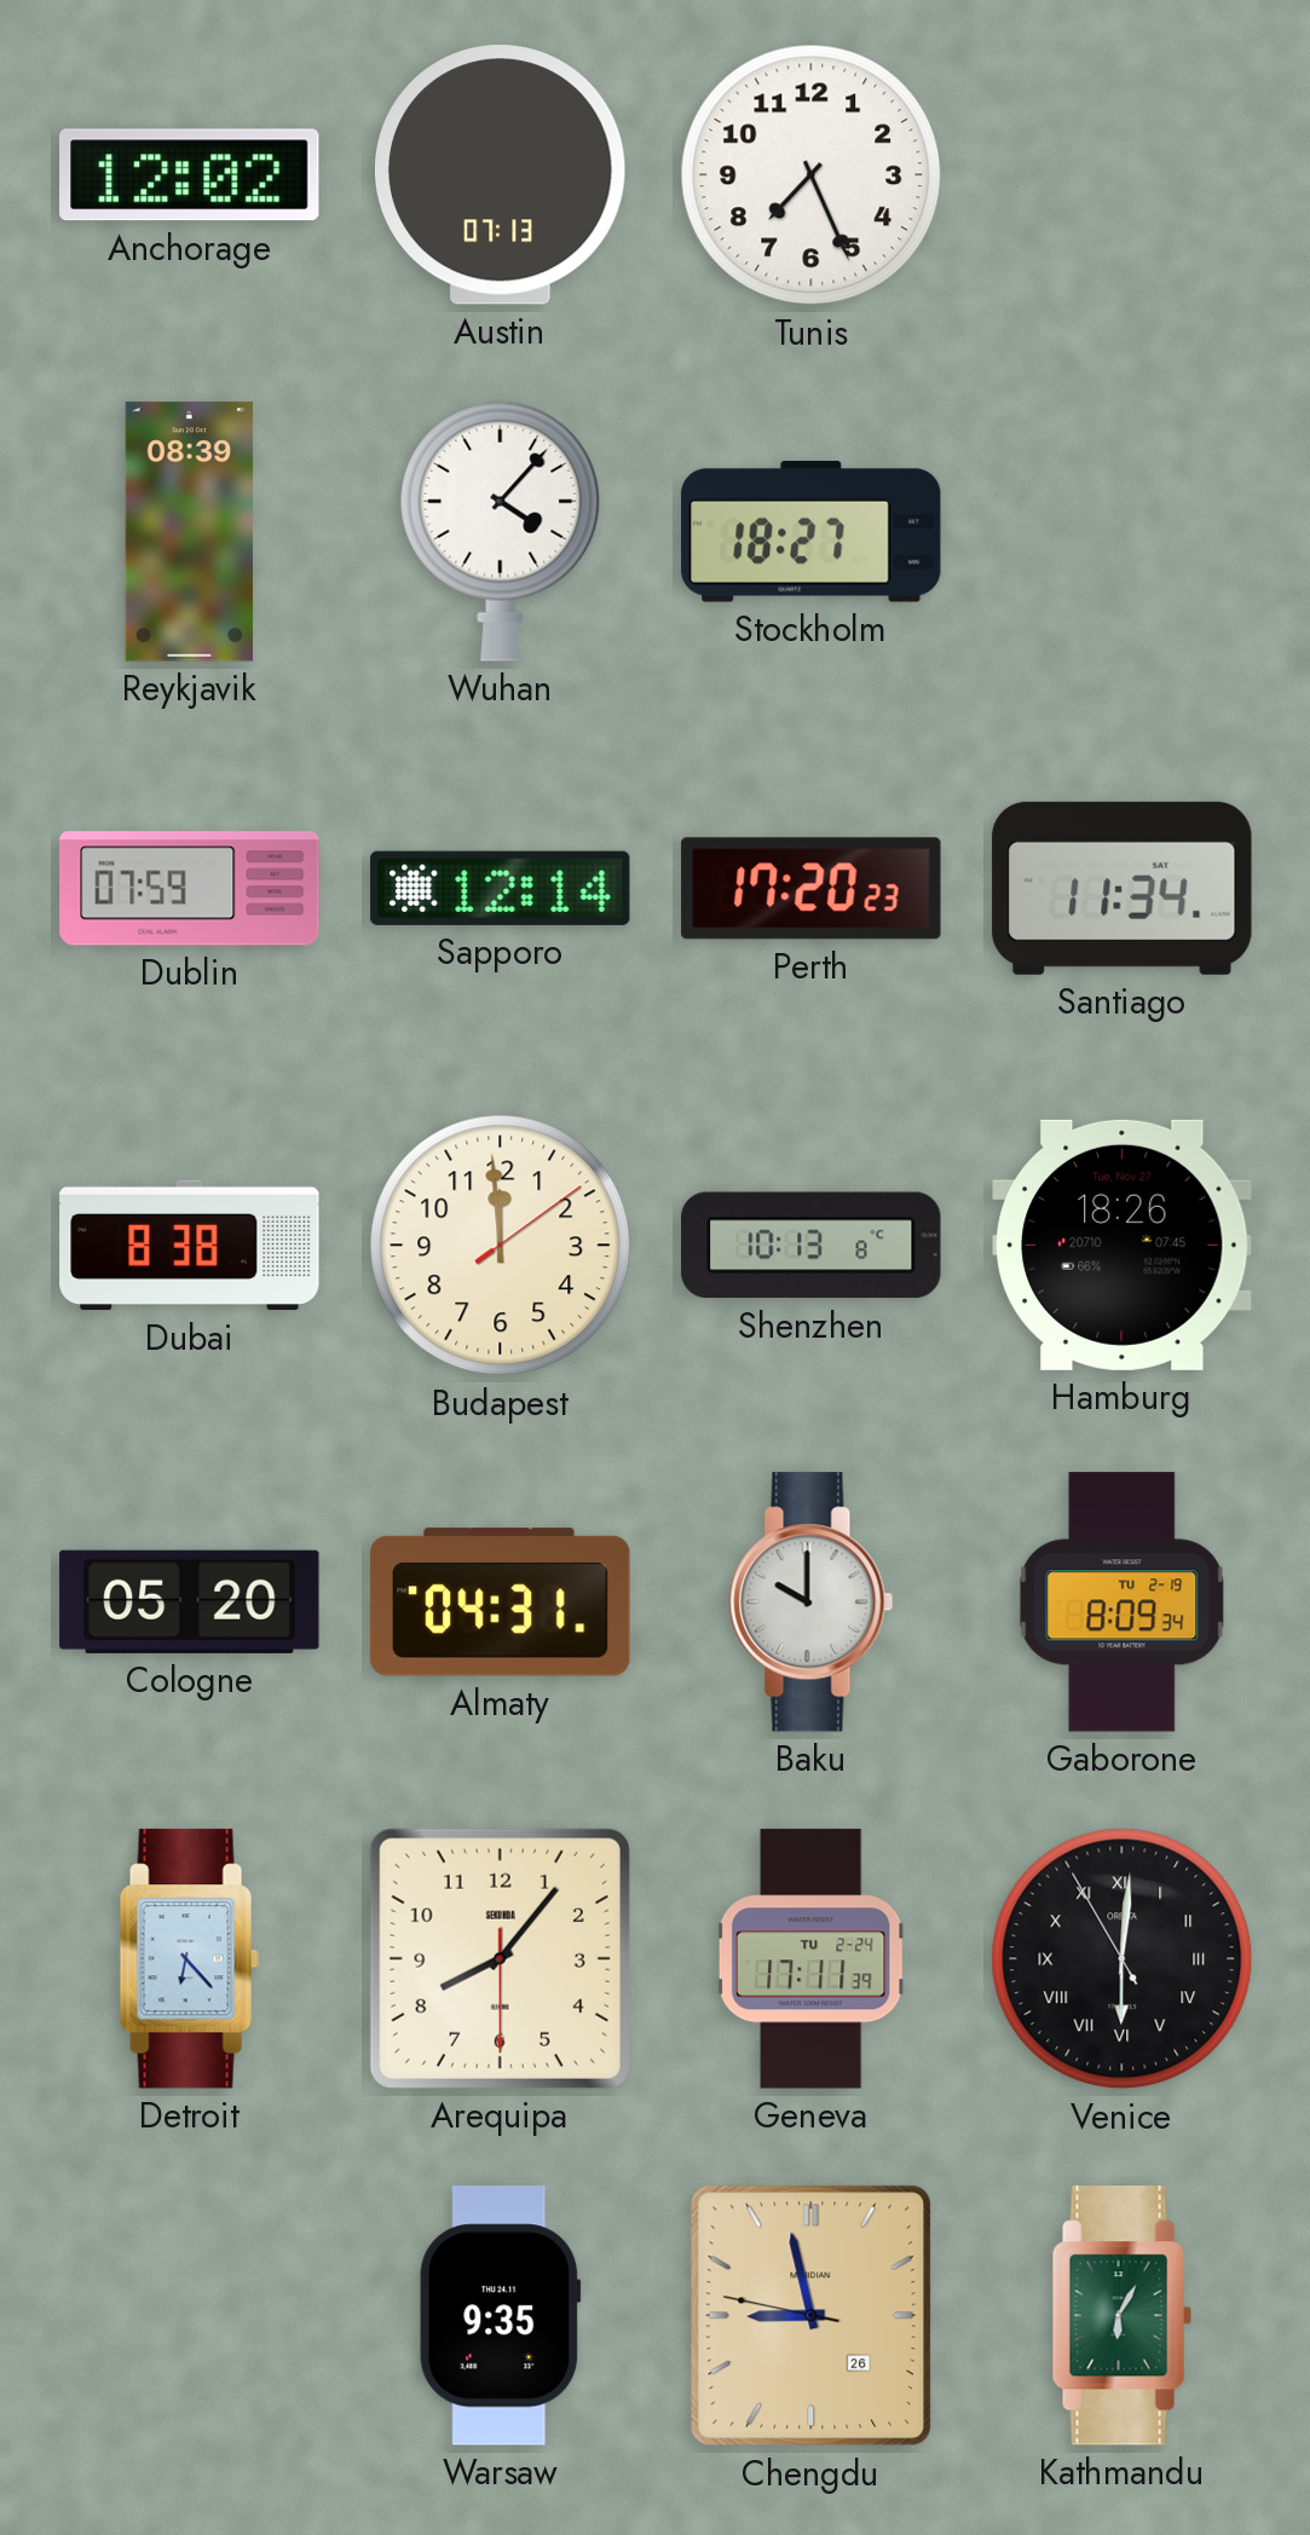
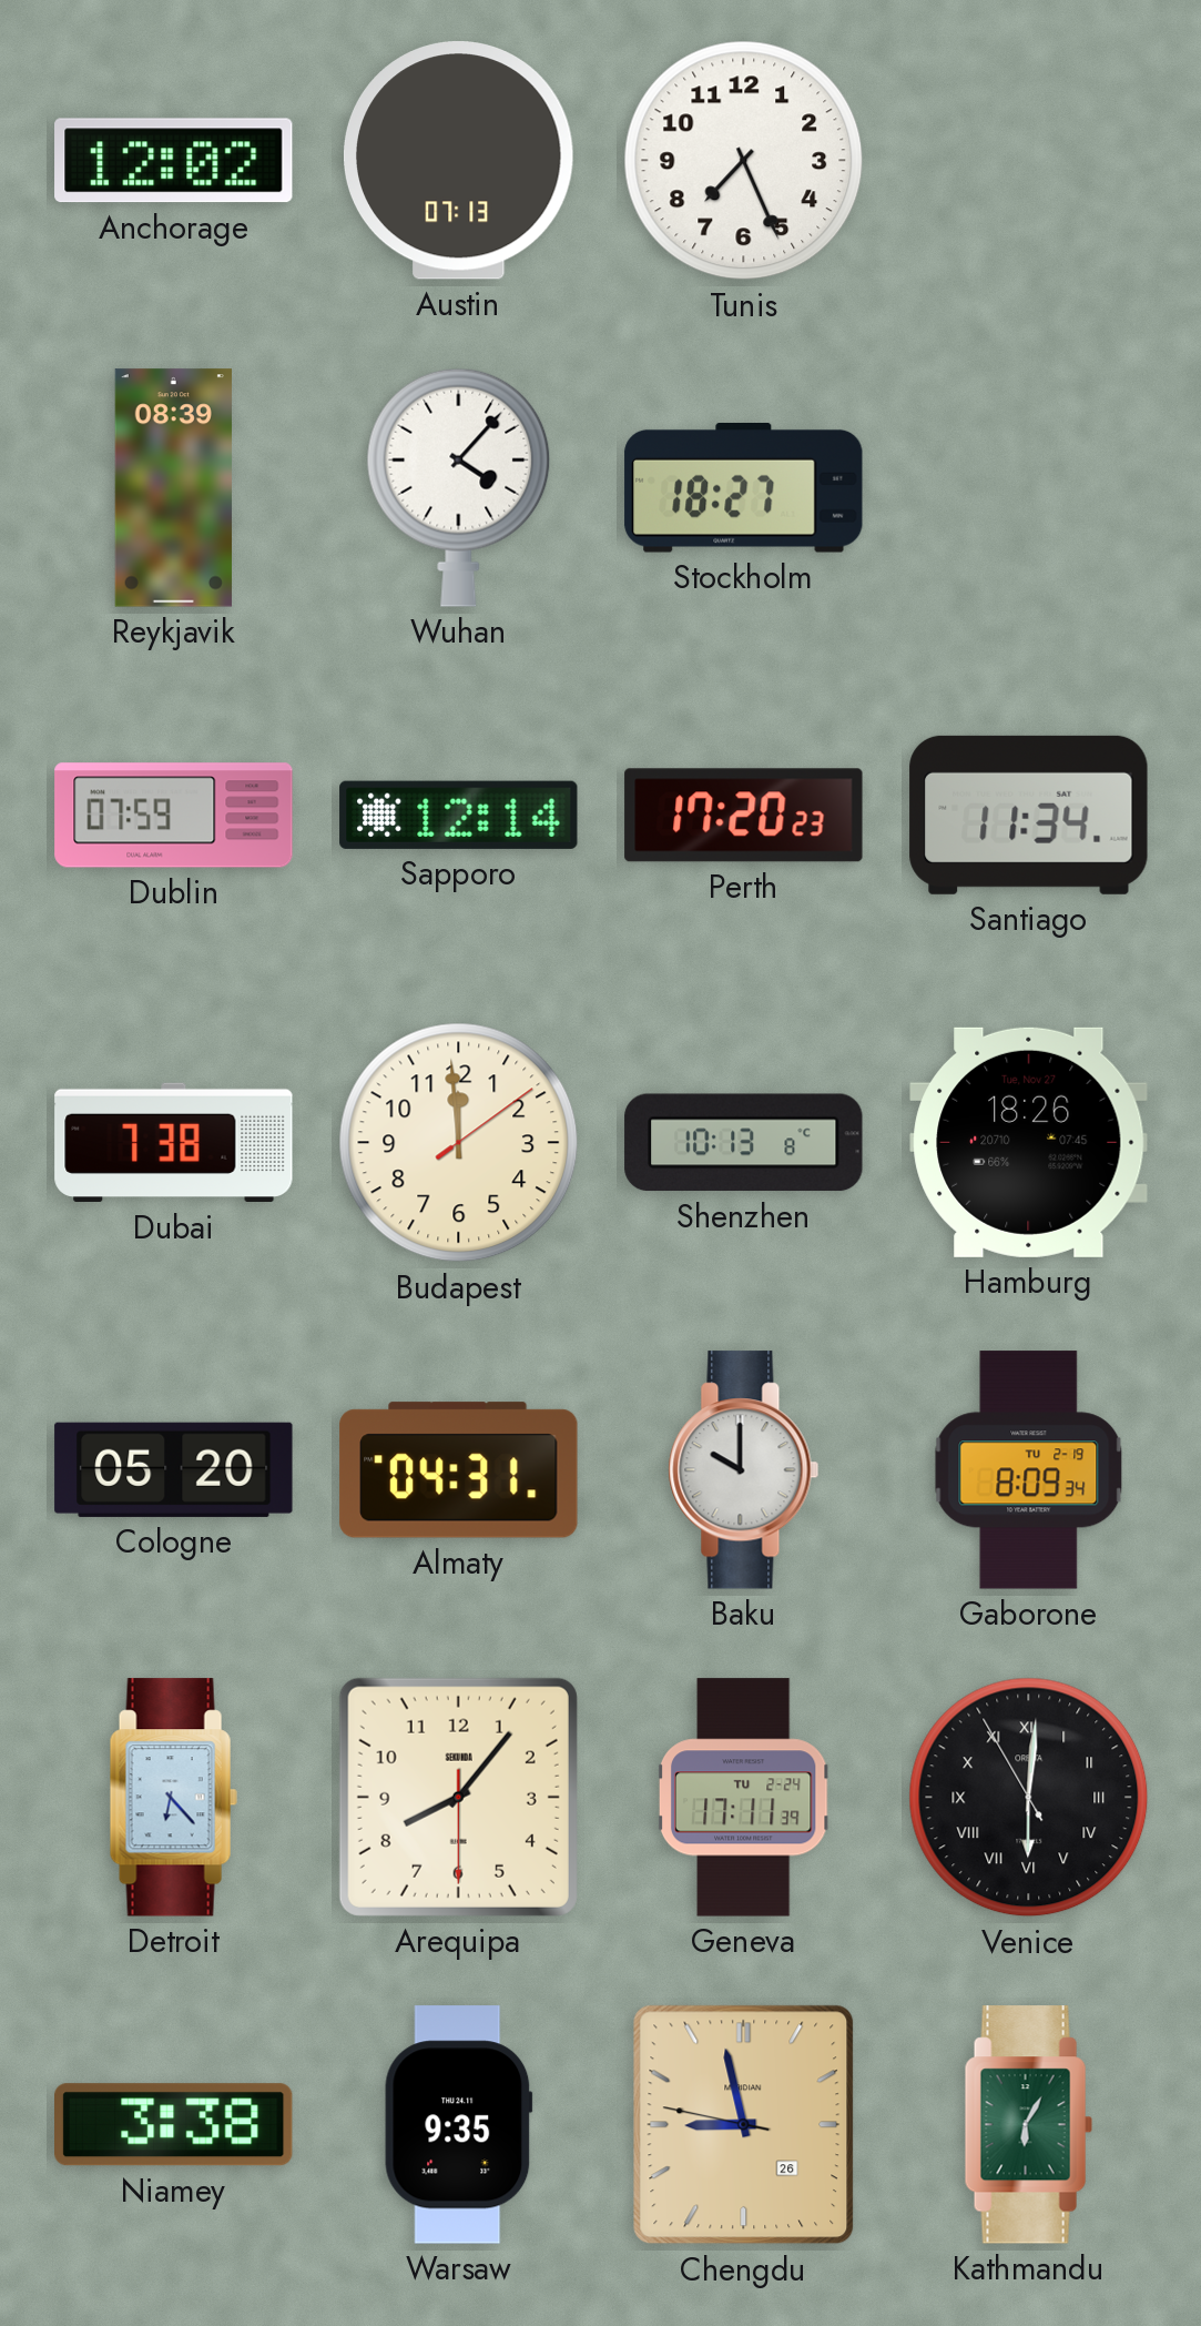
Dubai: 8:38 -> 7:38
Niamey: none -> 3:38
